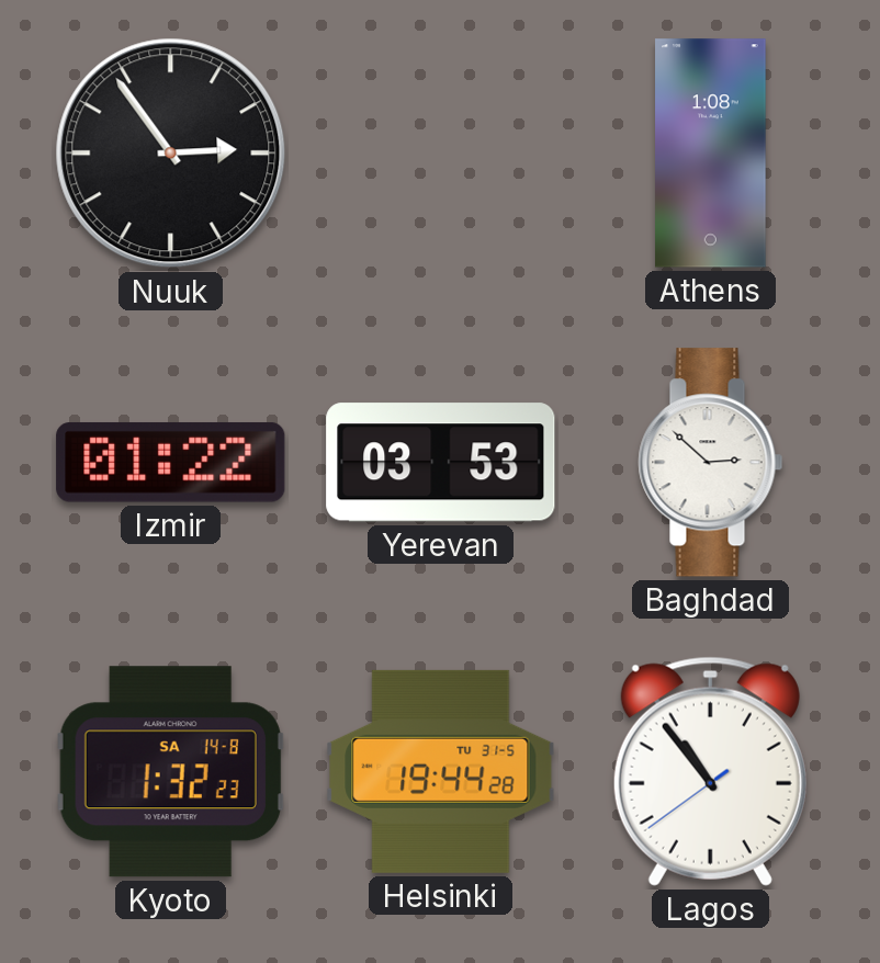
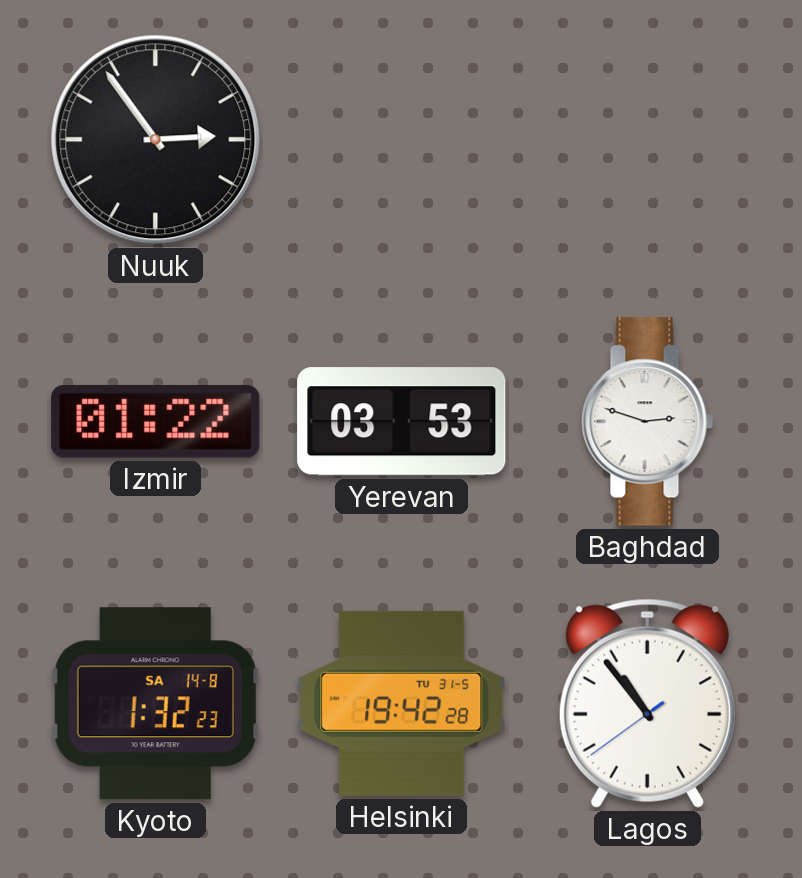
Athens: 1:08 -> none
Baghdad: 2:52 -> 2:48
Helsinki: 19:44 -> 19:42
